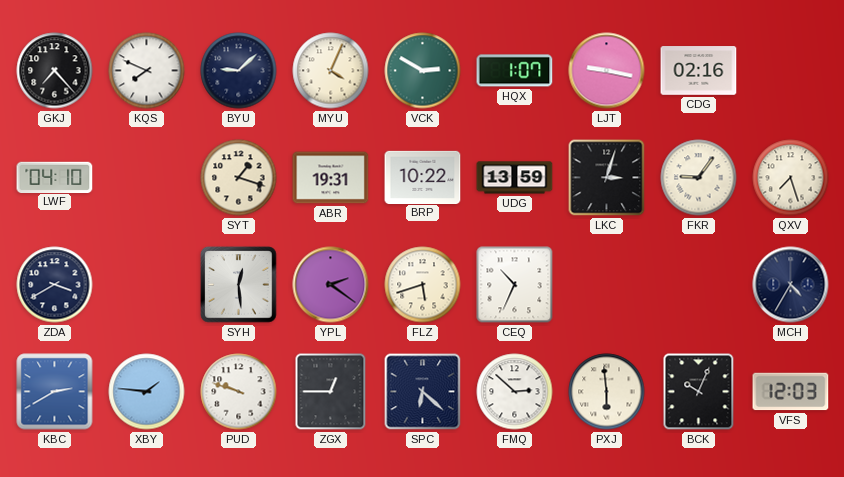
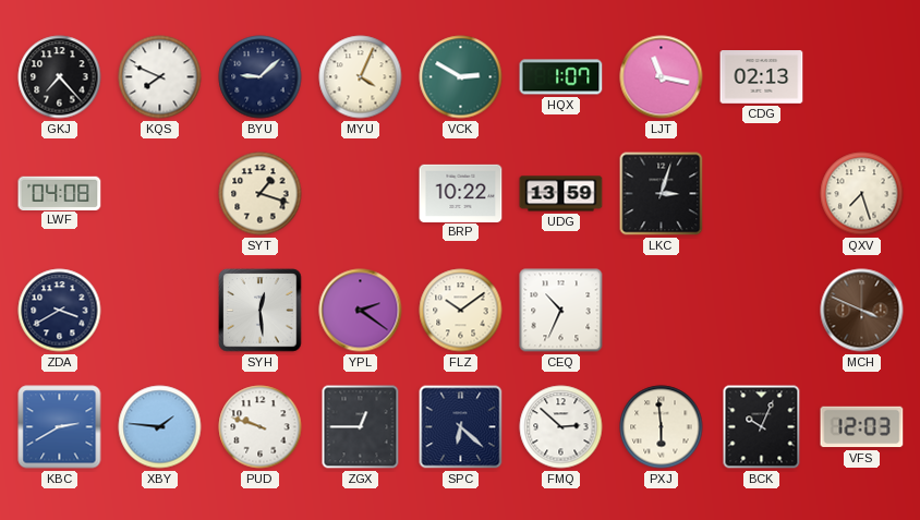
LJT: 9:17 -> 11:17
CDG: 02:16 -> 02:13
LWF: 04:10 -> 04:08
ABR: 19:31 -> none
FKR: 9:06 -> none
FLZ: 5:42 -> 10:09
MCH: 4:35 -> 3:49
MCH dial: navy -> brown
